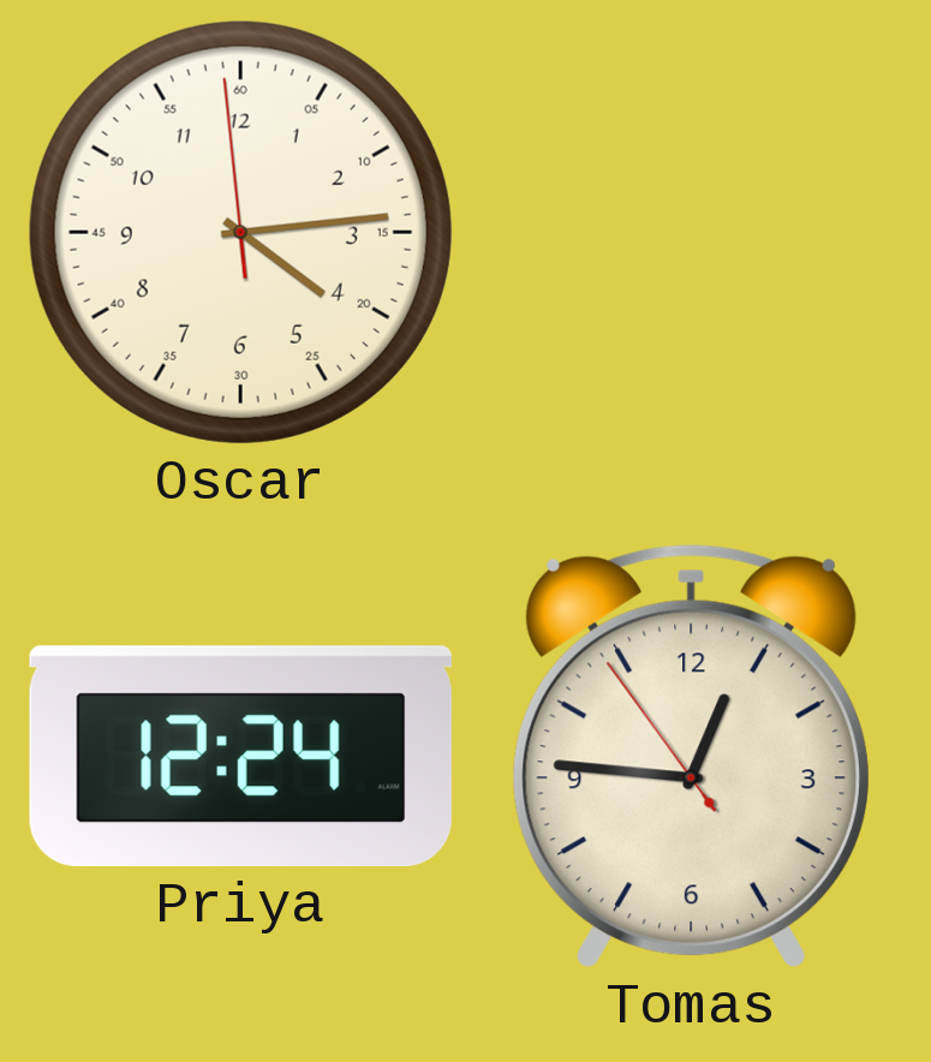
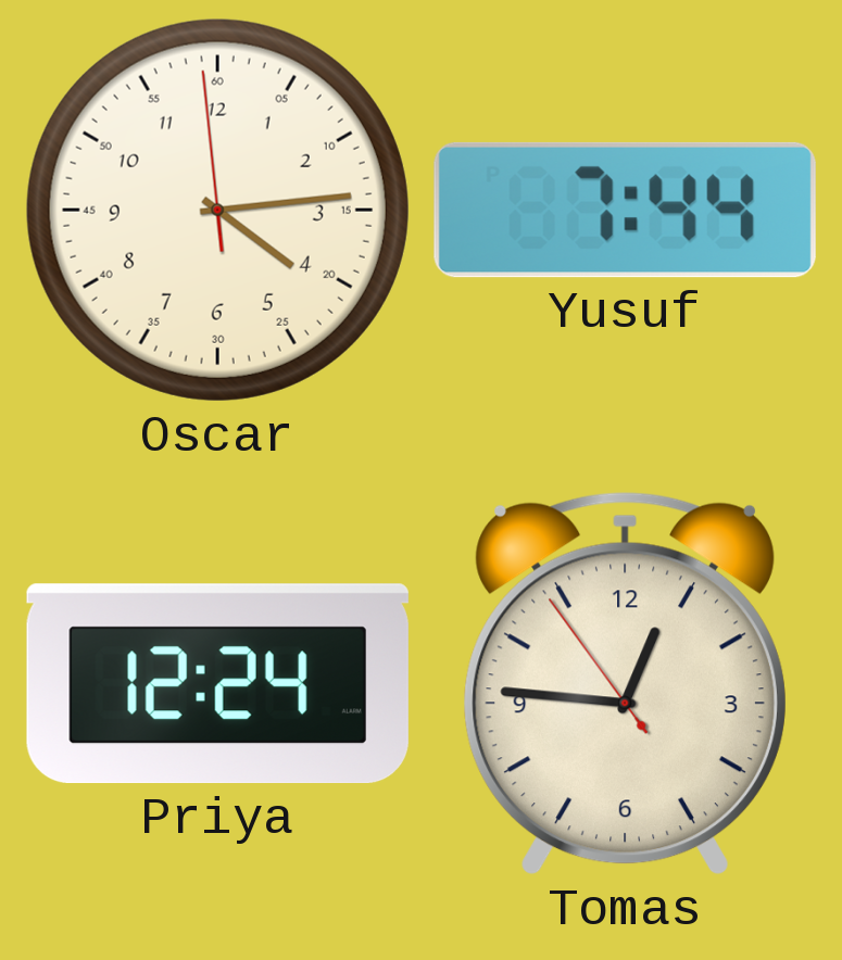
Yusuf: none -> 7:44
